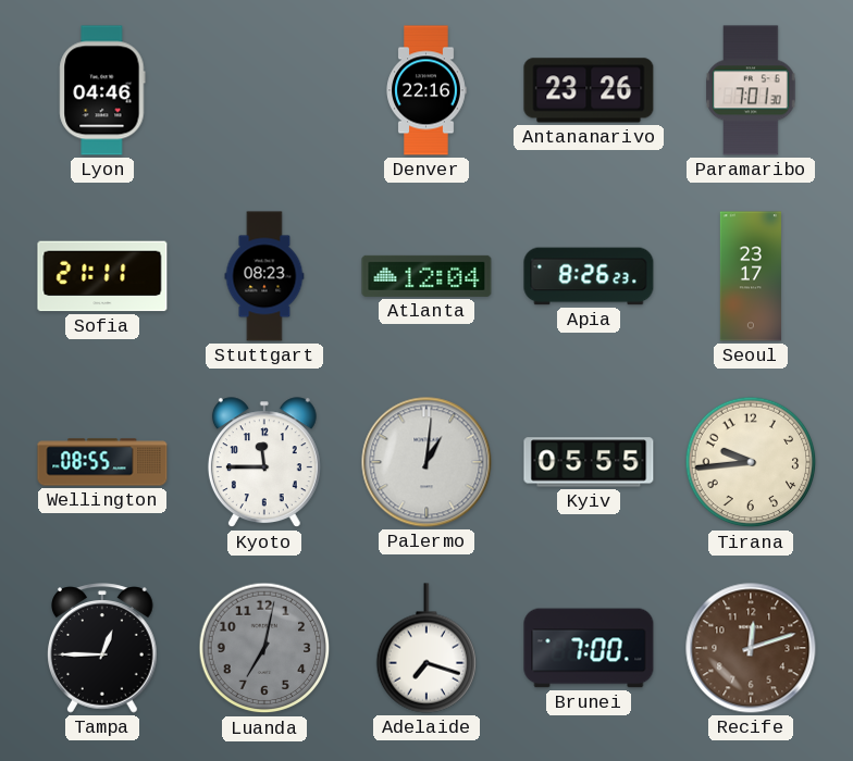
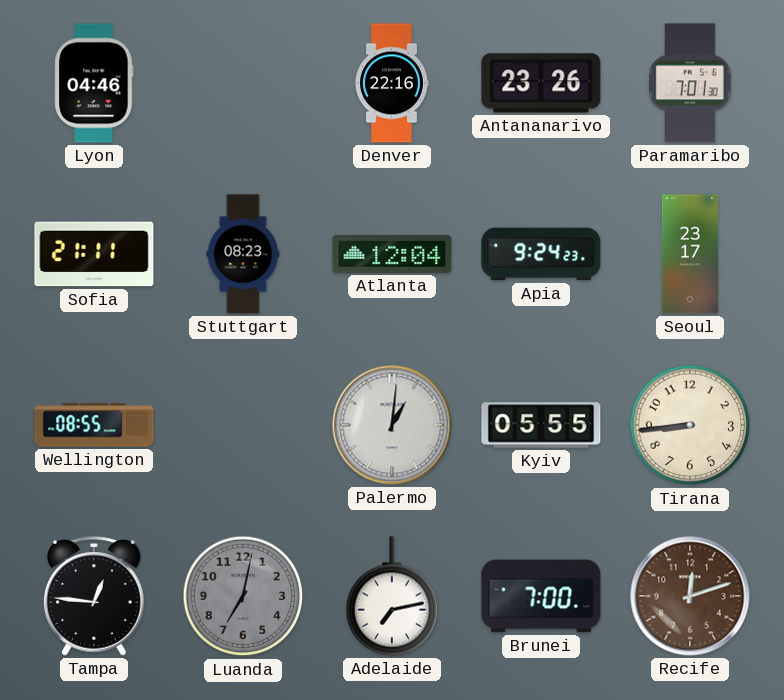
Apia: 8:26 -> 9:24
Kyoto: 11:45 -> none
Tirana: 9:44 -> 8:44
Tampa: 12:45 -> 12:46
Adelaide: 7:18 -> 7:13
